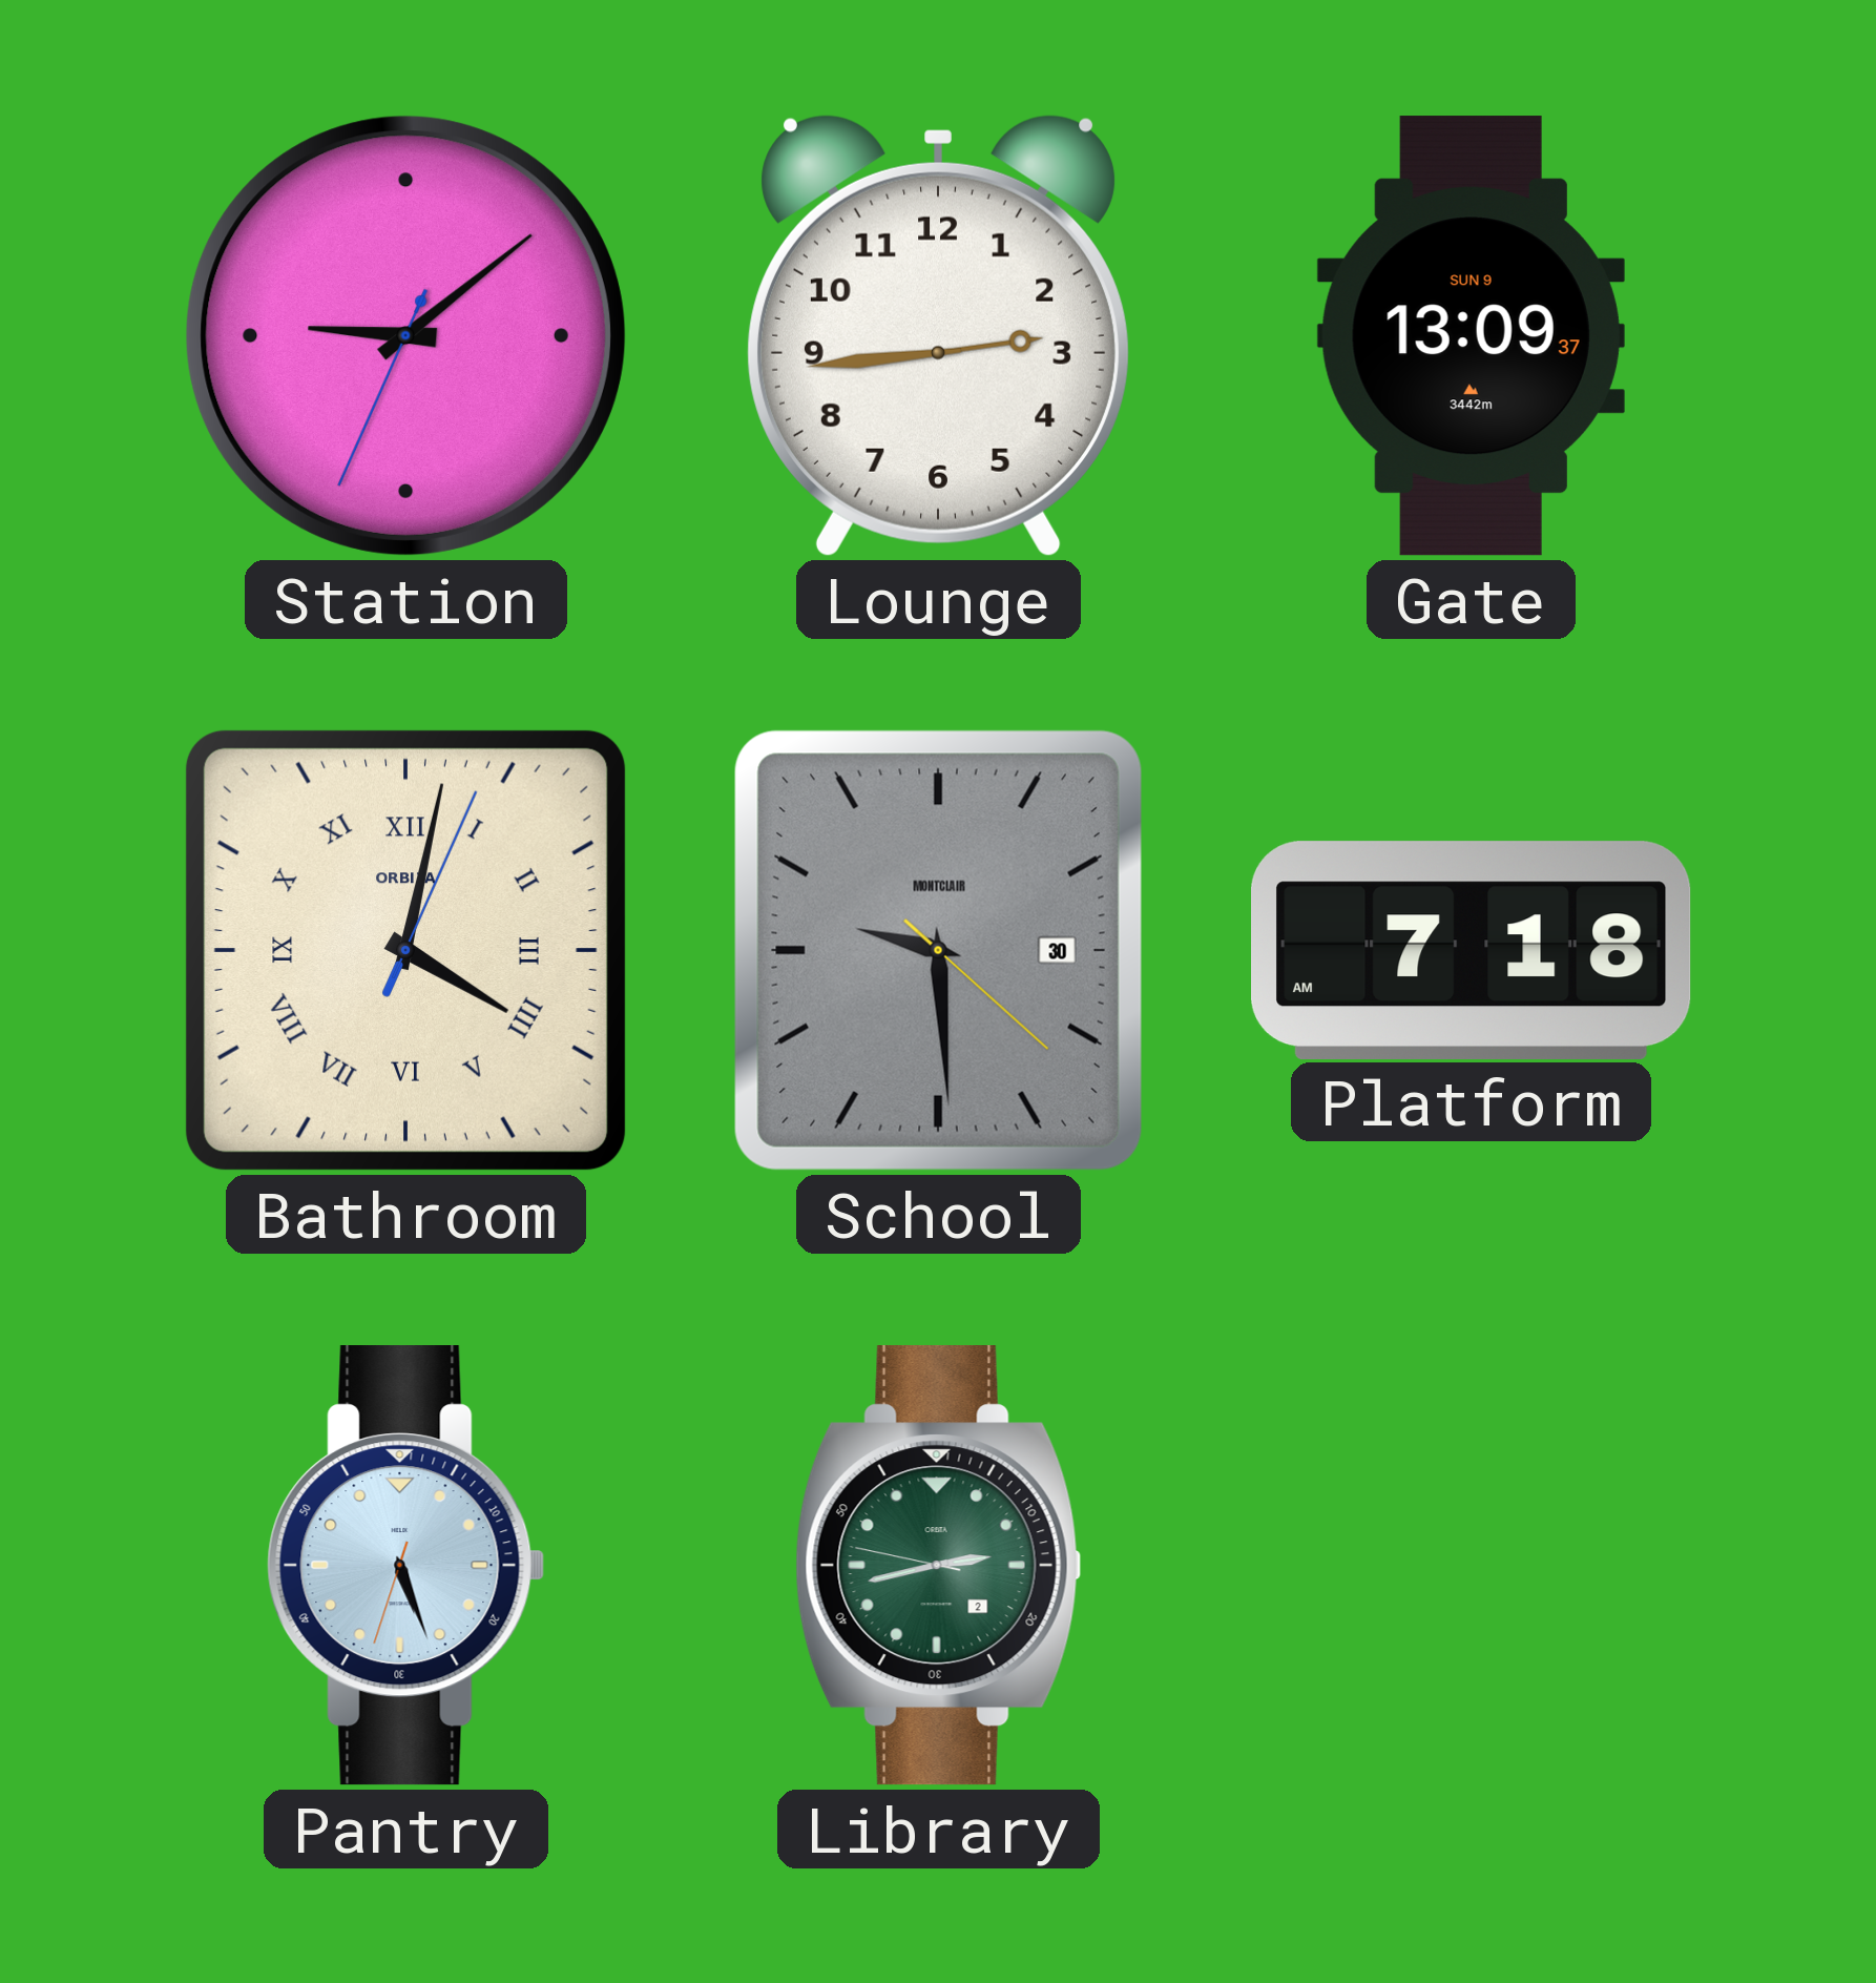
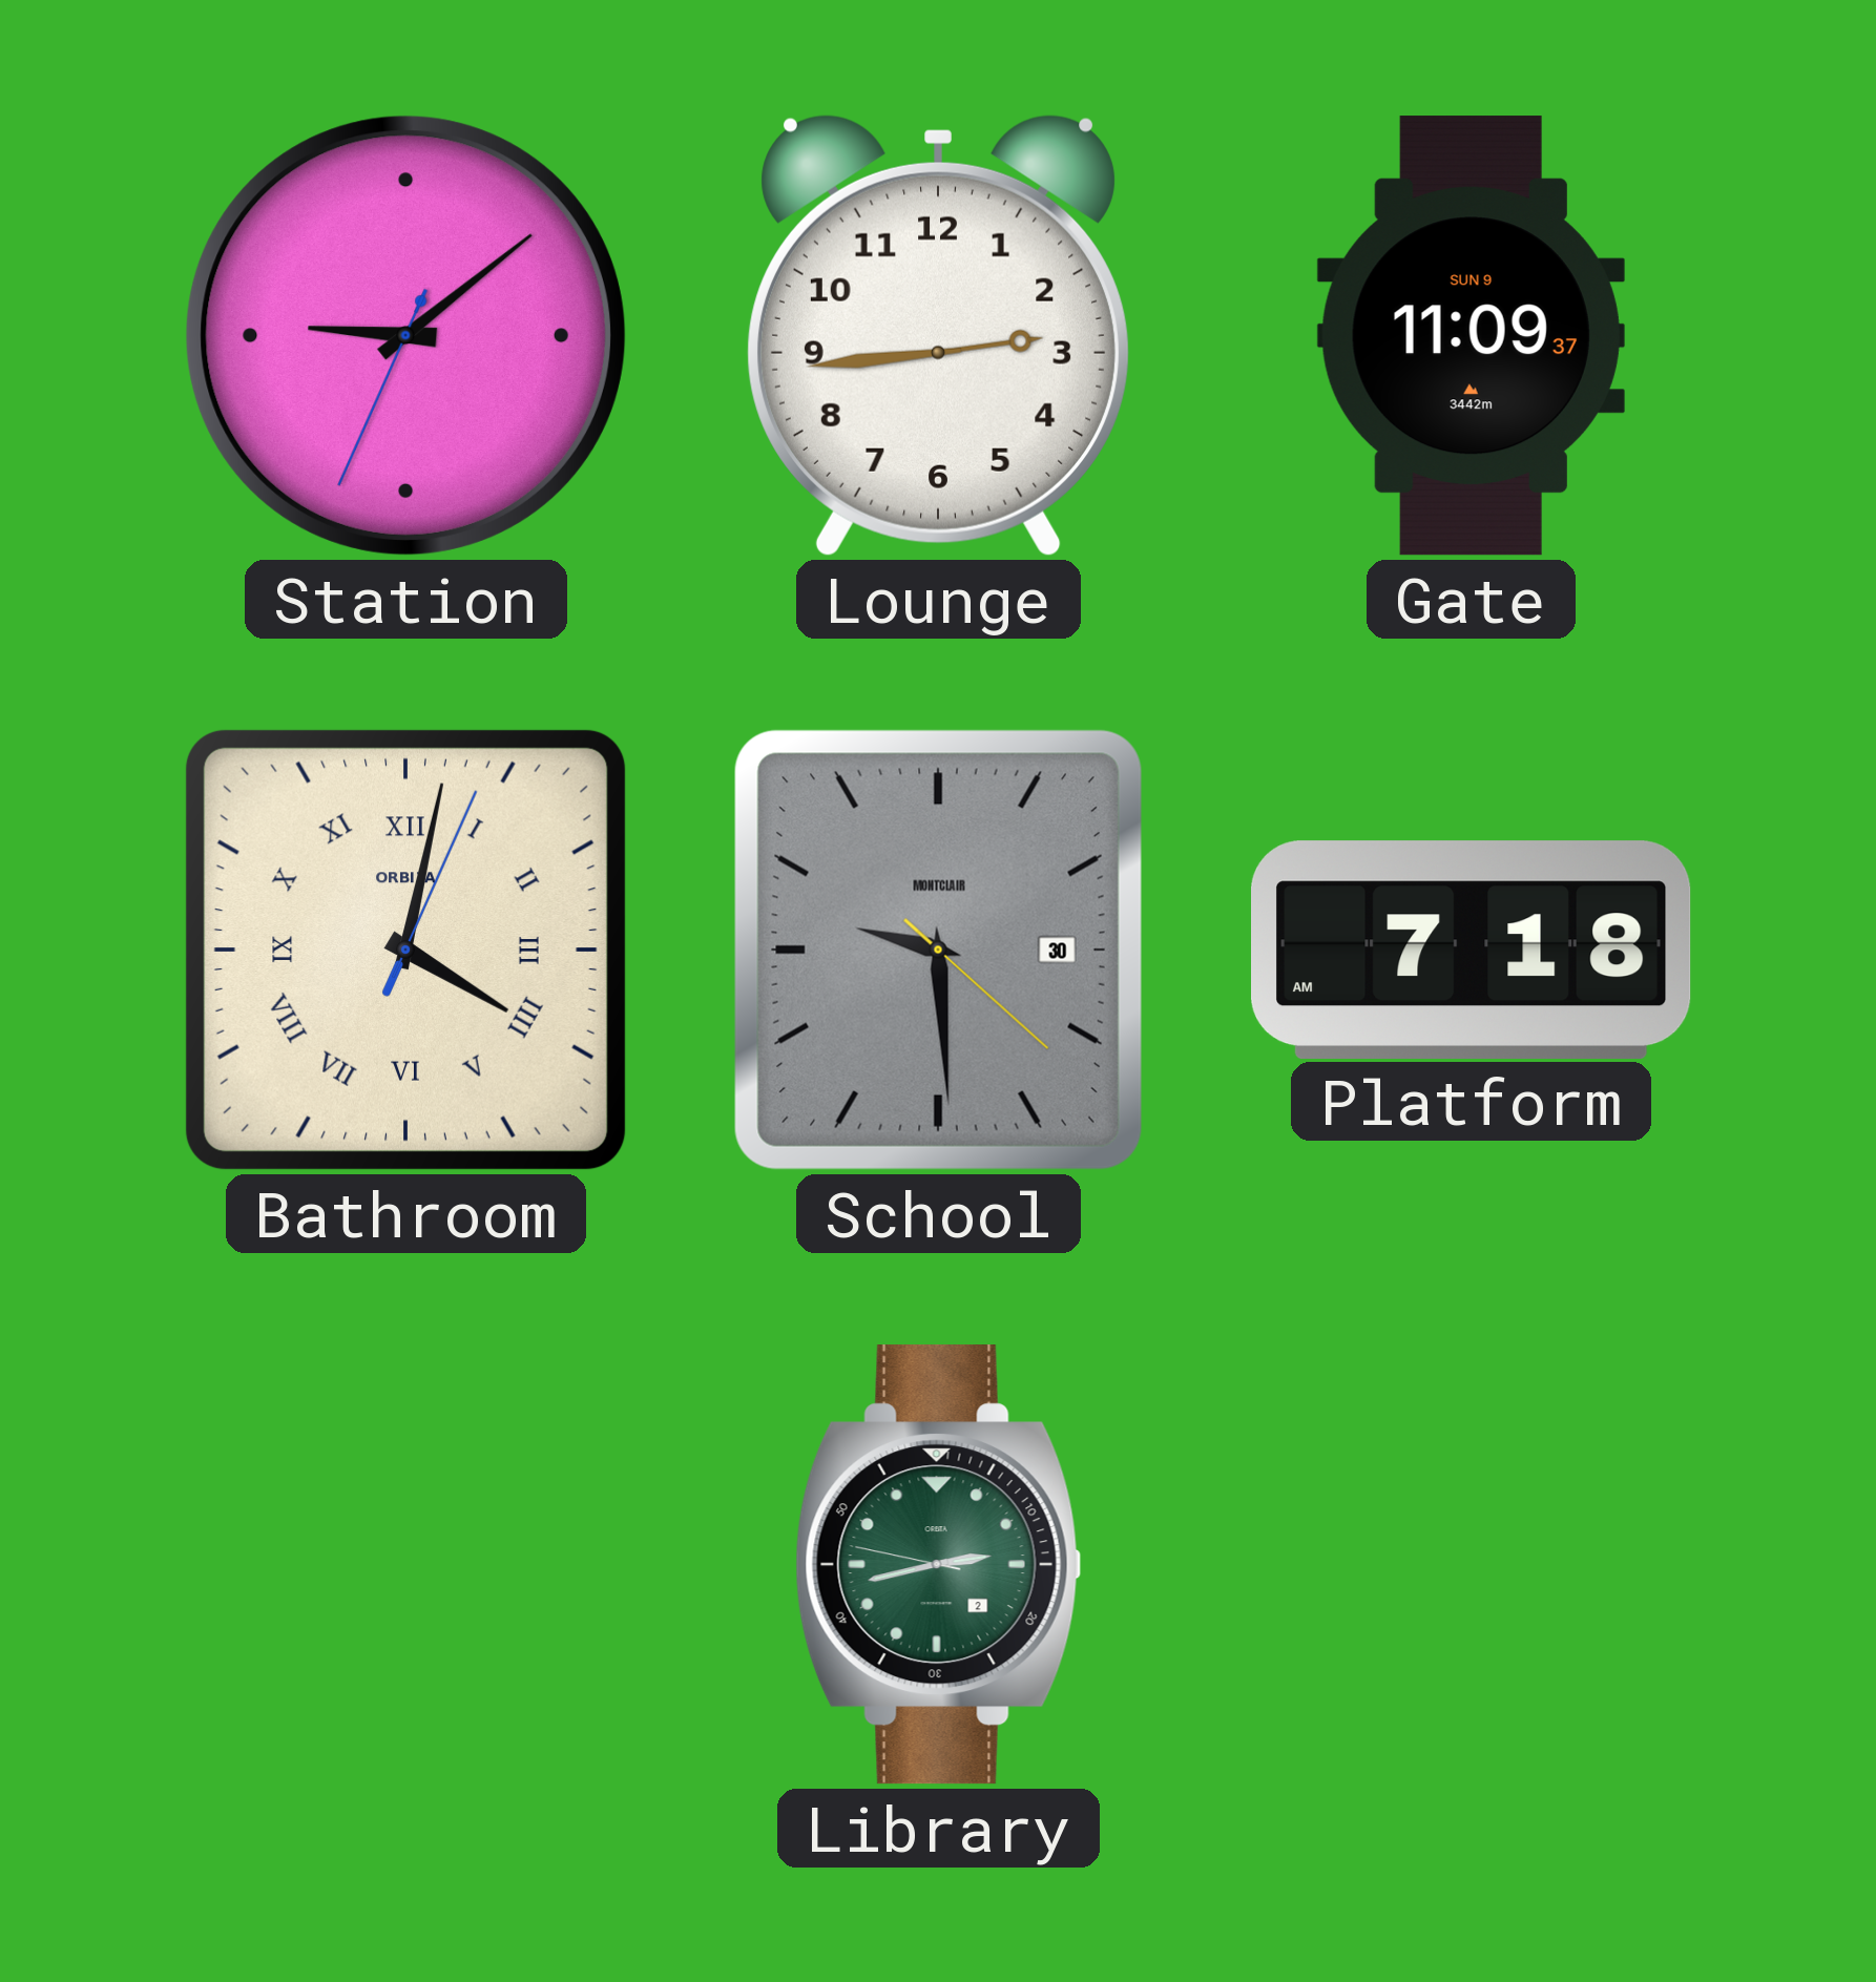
Gate: 13:09 -> 11:09
Pantry: 5:26 -> none
